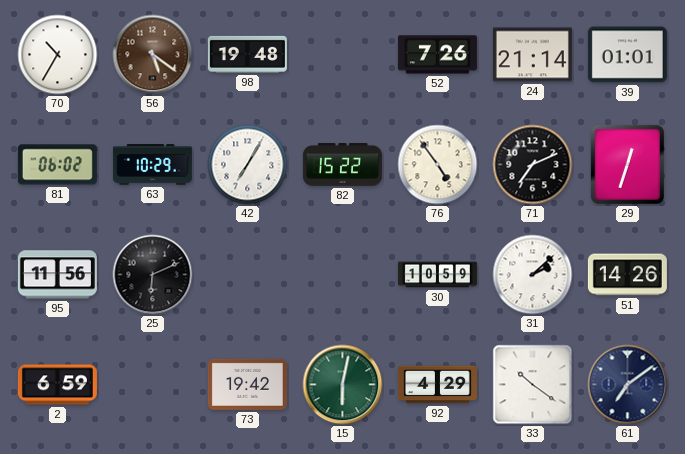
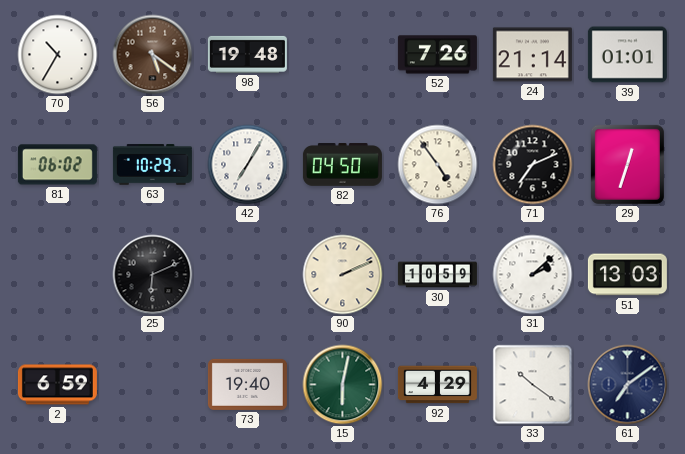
82: 15:22 -> 04:50
95: 11:56 -> none
90: none -> 2:11
51: 14:26 -> 13:03
73: 19:42 -> 19:40
